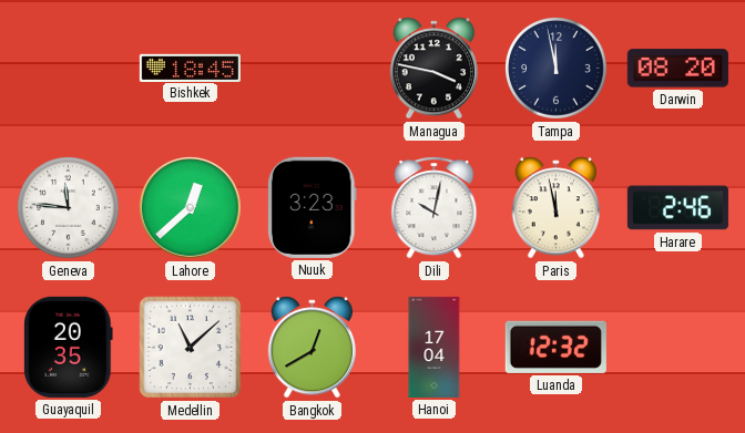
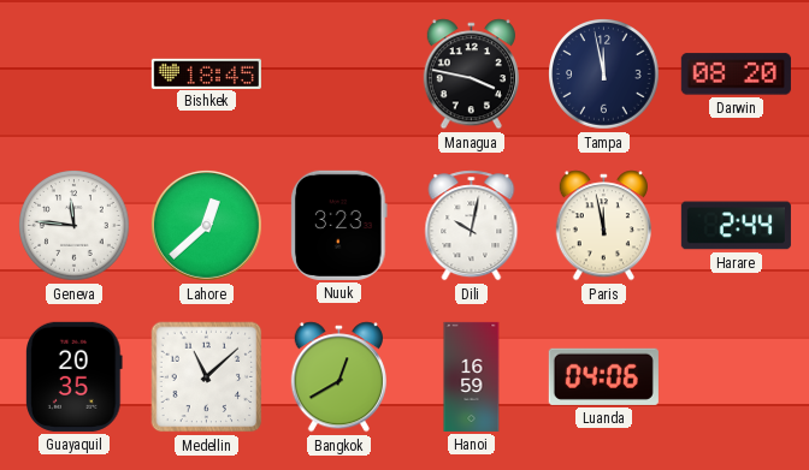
Harare: 2:46 -> 2:44
Hanoi: 17:04 -> 16:59
Luanda: 12:32 -> 04:06
